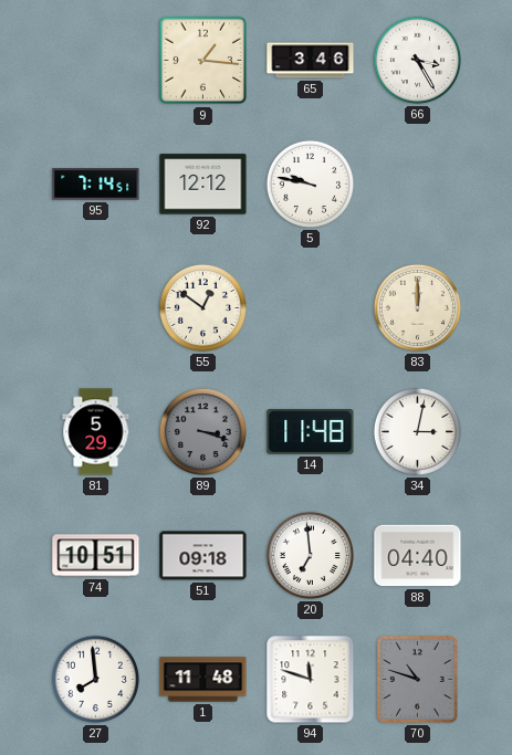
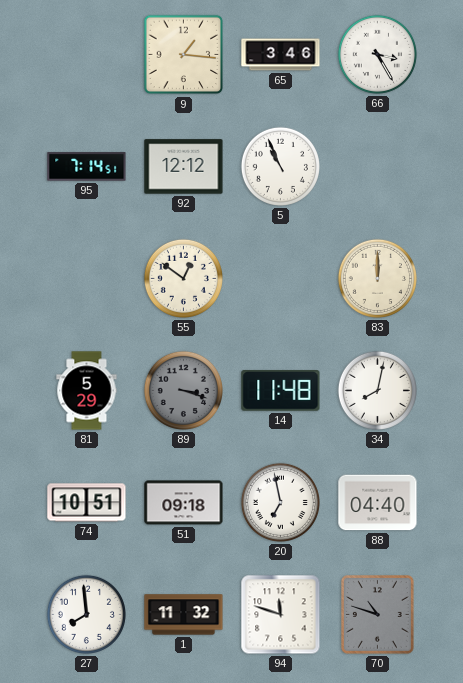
5: 9:47 -> 10:56
34: 3:02 -> 8:02
20: 6:59 -> 6:58
1: 11:48 -> 11:32
